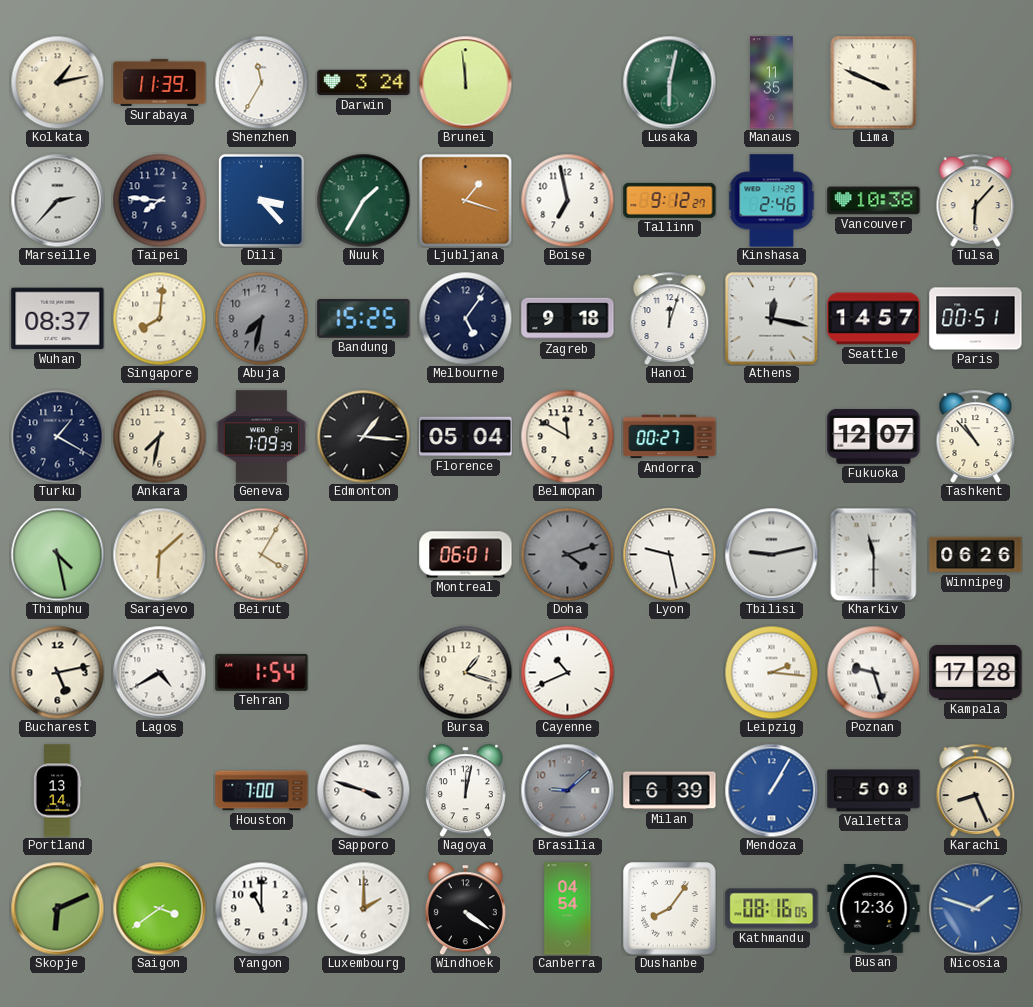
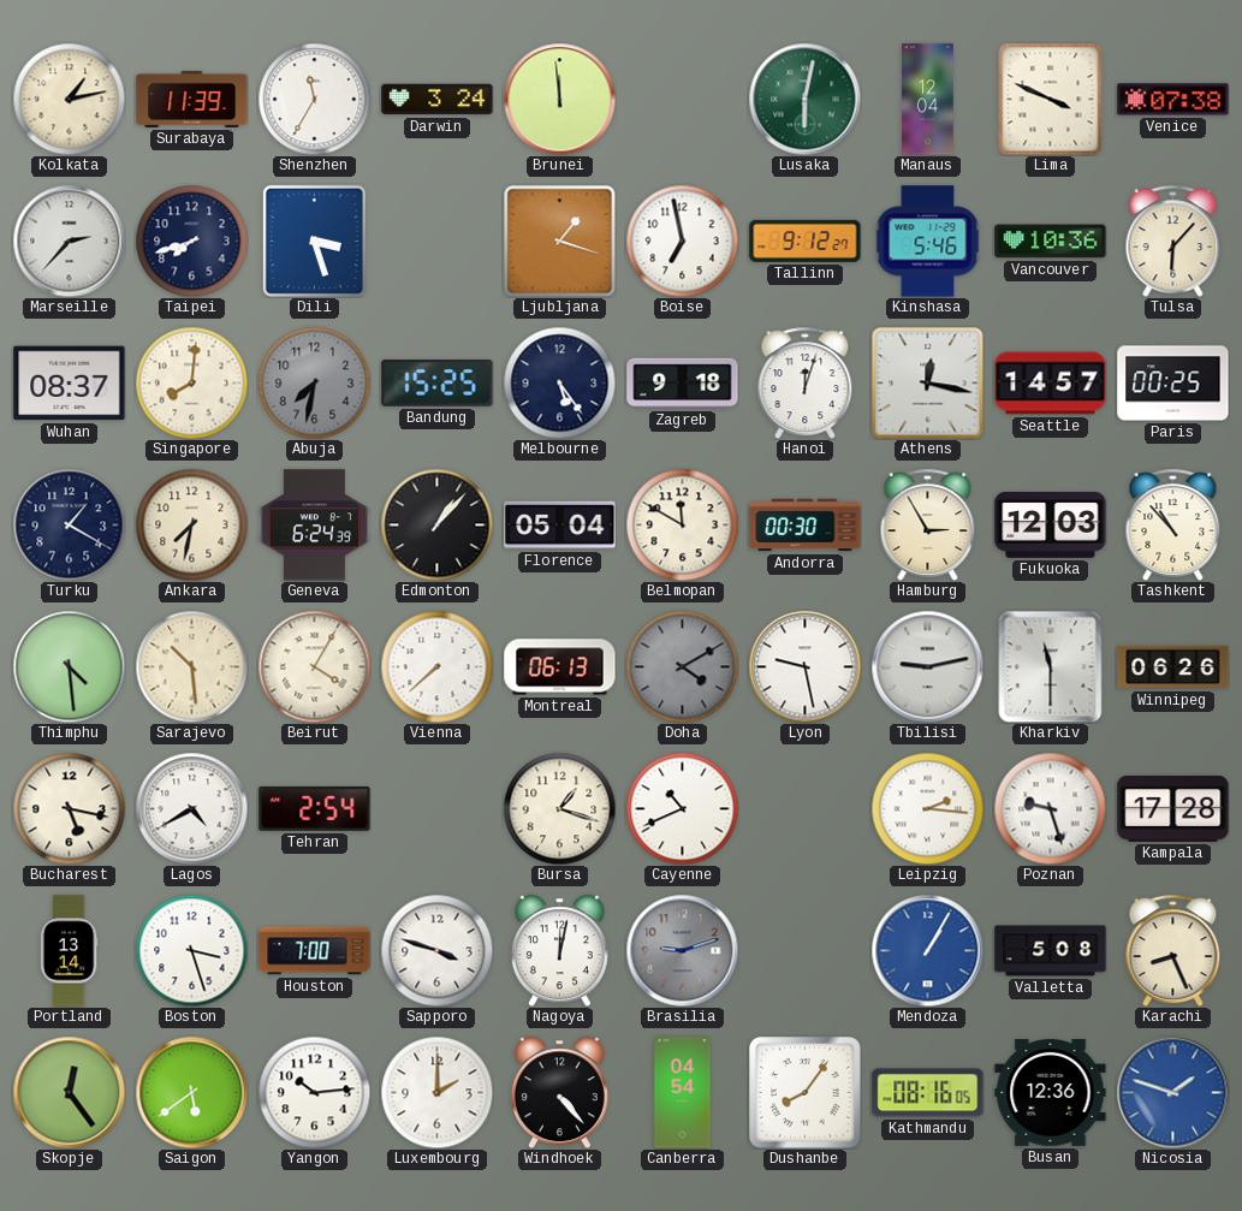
Manaus: 11:35 -> 12:04
Venice: none -> 07:38
Taipei: 7:46 -> 7:42
Dili: 3:23 -> 3:27
Nuuk: 1:35 -> none
Kinshasa: 2:46 -> 5:46
Vancouver: 10:38 -> 10:36
Melbourne: 5:06 -> 5:24
Paris: 00:51 -> 00:25
Geneva: 7:09 -> 6:24
Edmonton: 1:16 -> 1:07
Andorra: 00:27 -> 00:30
Hamburg: none -> 2:55
Fukuoka: 12:07 -> 12:03
Thimphu: 4:28 -> 4:29
Sarajevo: 6:08 -> 10:29
Vienna: none -> 7:38
Montreal: 06:01 -> 06:13
Doha: 4:12 -> 4:10
Bucharest: 5:13 -> 5:17
Tehran: 1:54 -> 2:54
Boston: none -> 3:27
Brasilia: 9:08 -> 9:12
Milan: 6:39 -> none
Skopje: 6:11 -> 12:24
Saigon: 3:39 -> 5:39
Yangon: 11:00 -> 10:14
Windhoek: 4:21 -> 4:23
